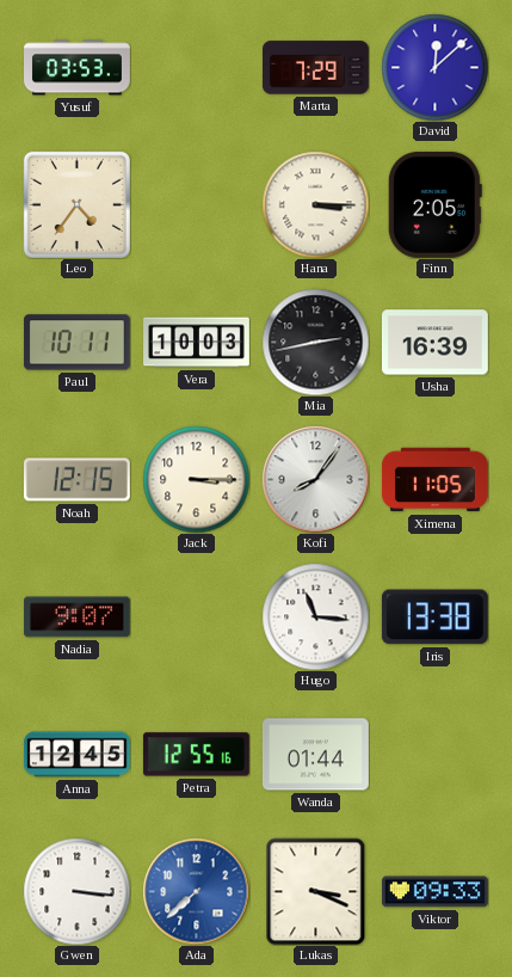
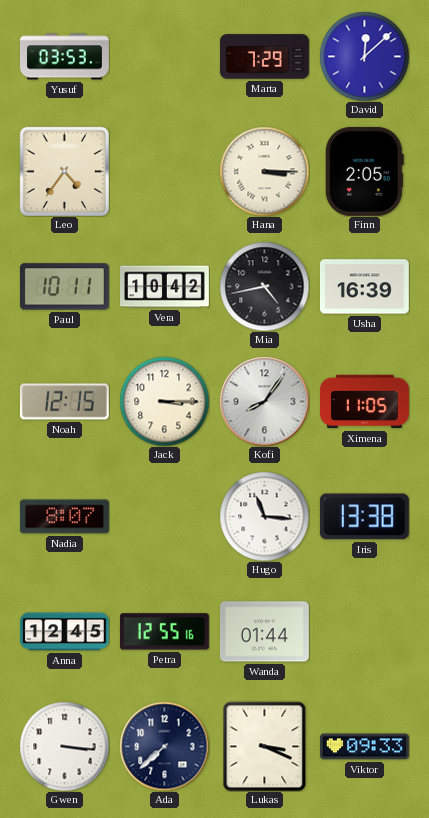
Vera: 10:03 -> 10:42
Mia: 2:43 -> 4:43
Nadia: 9:07 -> 8:07
Ada dial: blue -> navy
